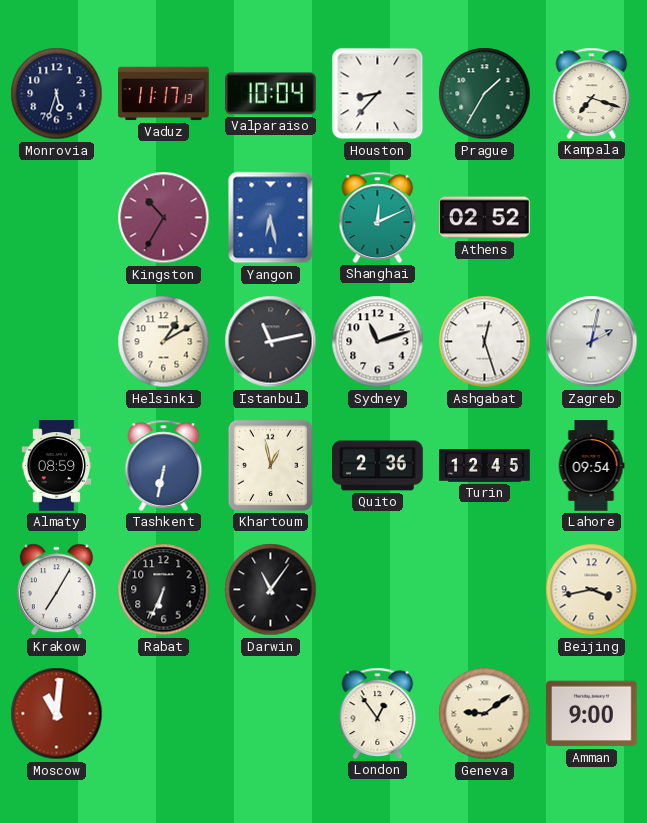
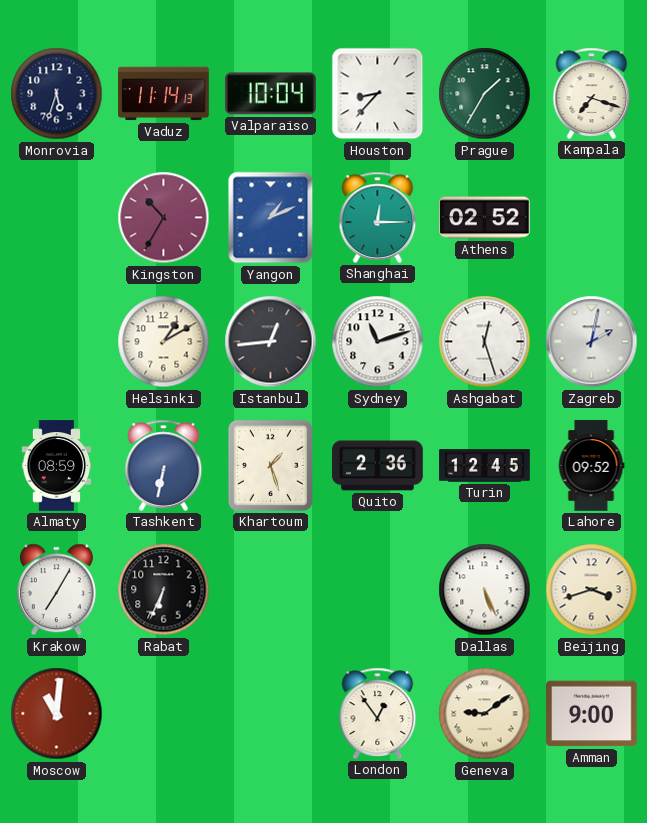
Vaduz: 11:17 -> 11:14
Yangon: 6:28 -> 1:11
Shanghai: 12:11 -> 12:15
Istanbul: 11:13 -> 12:44
Khartoum: 12:58 -> 1:27
Lahore: 09:54 -> 09:52
Darwin: 11:06 -> none
Dallas: none -> 5:26
Beijing: 3:43 -> 3:42
